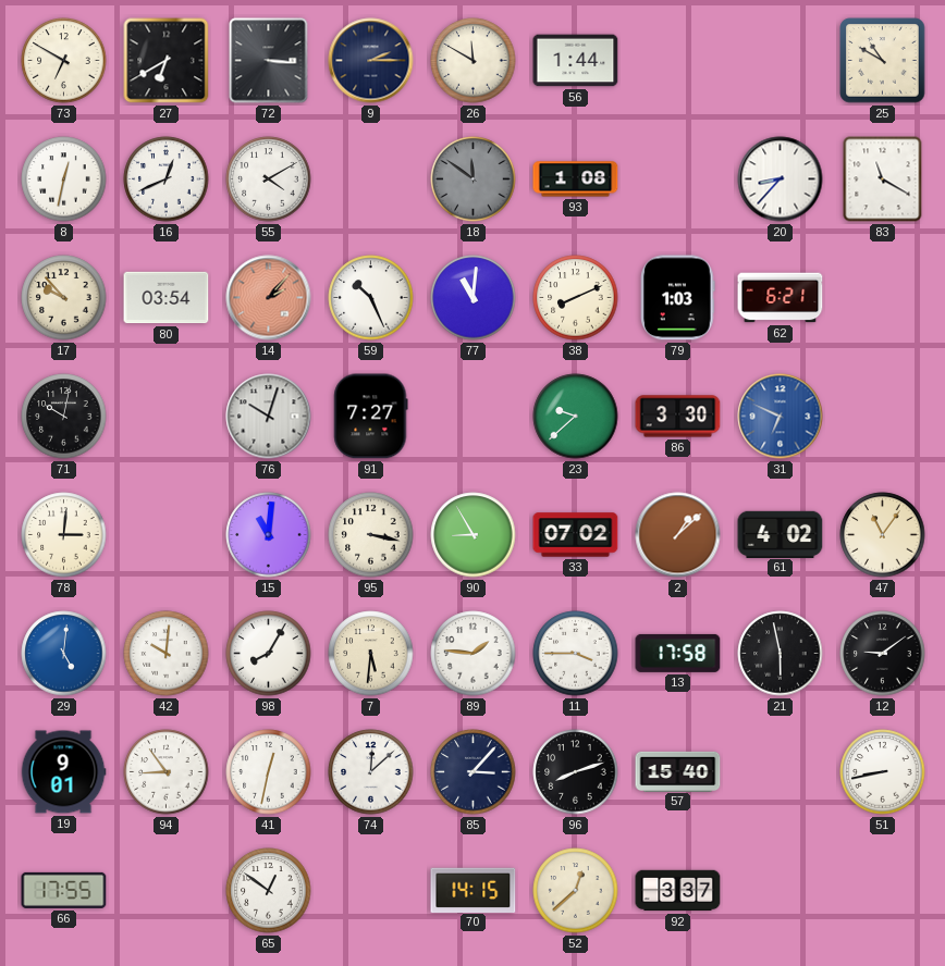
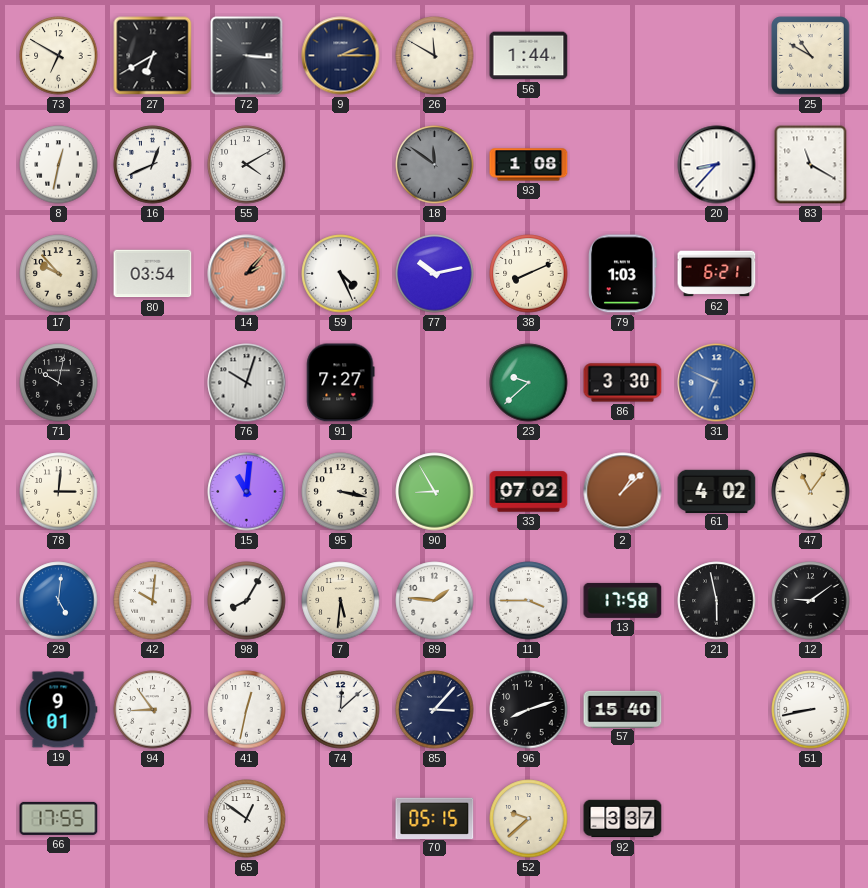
59: 10:26 -> 4:26
77: 11:01 -> 10:13
70: 14:15 -> 05:15
52: 12:38 -> 9:38
